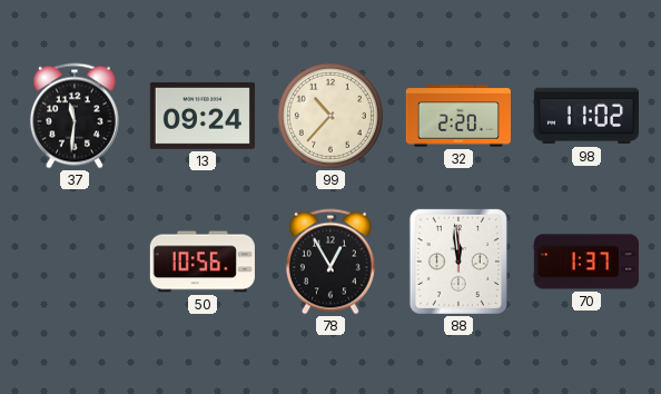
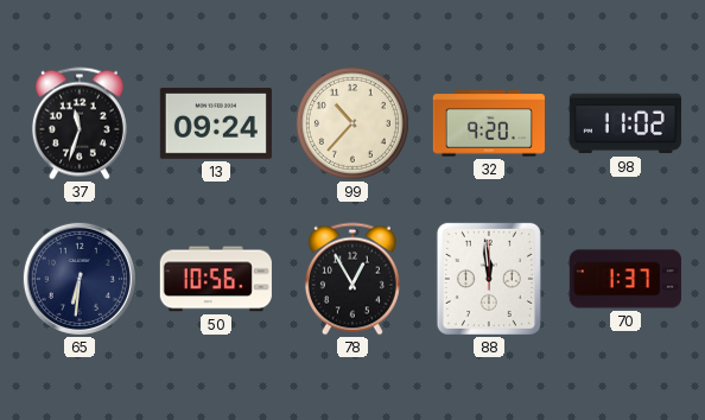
37: 11:31 -> 11:33
32: 2:20 -> 9:20
65: none -> 6:31
